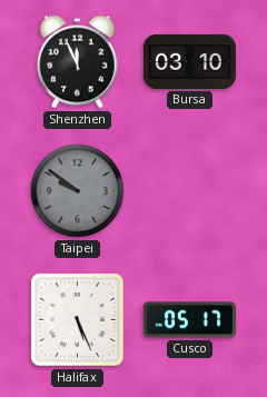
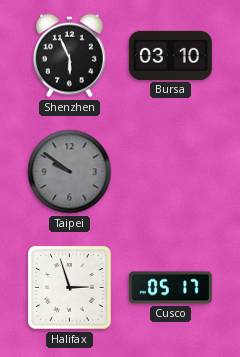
Shenzhen: 11:56 -> 5:56
Halifax: 5:26 -> 2:57
